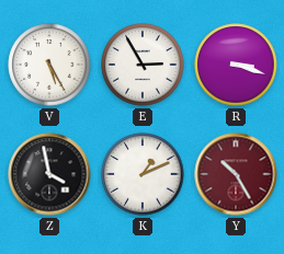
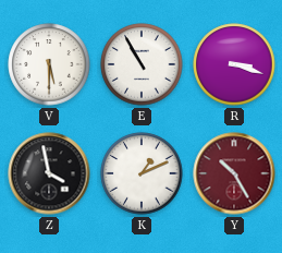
V: 5:25 -> 5:30
E: 2:55 -> 10:55
